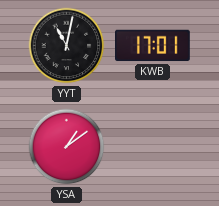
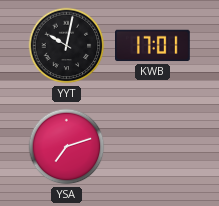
YYT: 11:02 -> 10:02
YSA: 1:09 -> 7:12
